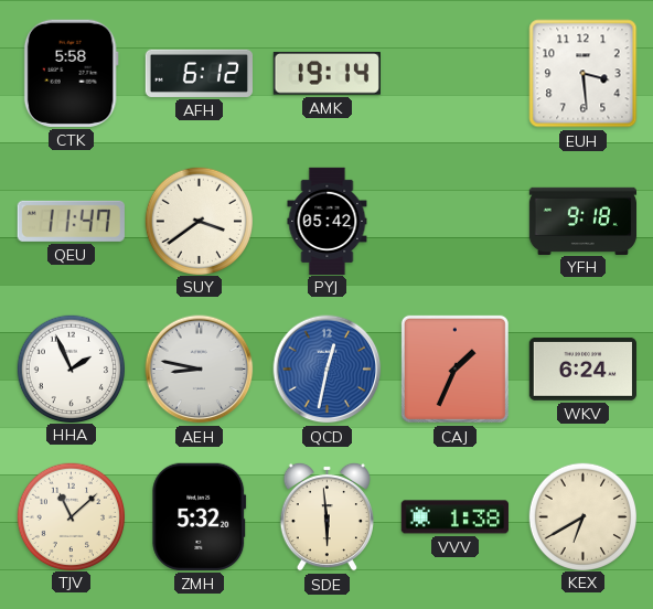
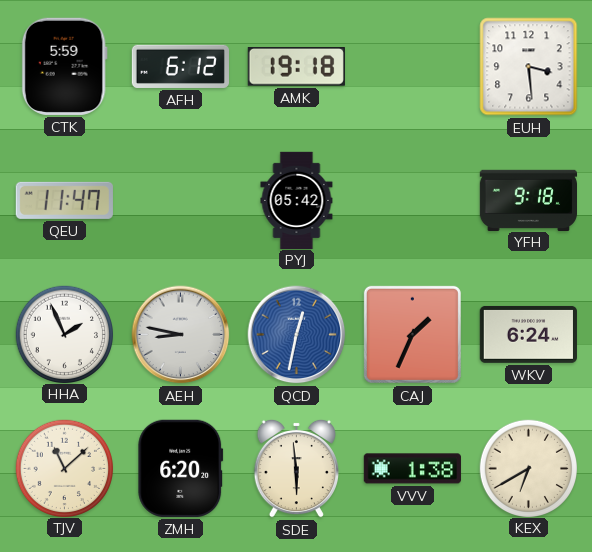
CTK: 5:58 -> 5:59
AMK: 19:14 -> 19:18
SUY: 3:39 -> none
ZMH: 5:32 -> 6:20
